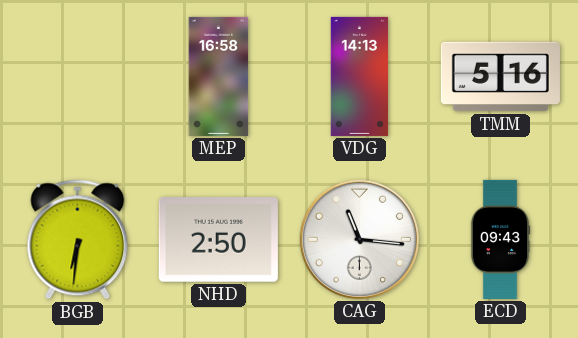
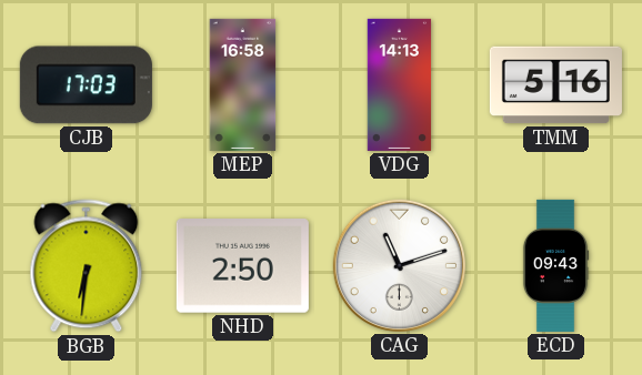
CJB: none -> 17:03
CAG: 11:16 -> 11:12
